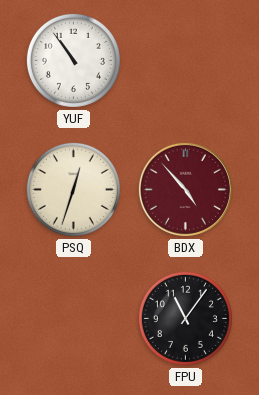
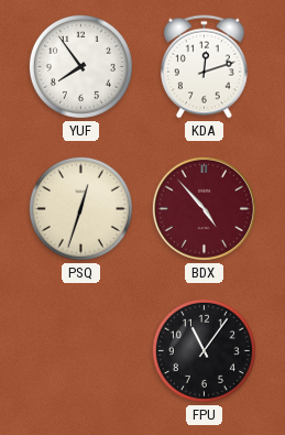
YUF: 10:54 -> 7:54
KDA: none -> 12:12
